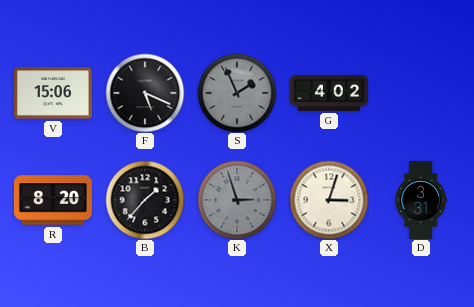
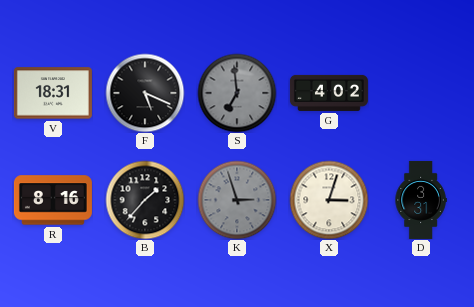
V: 15:06 -> 18:31
S: 1:56 -> 6:59
R: 8:20 -> 8:16
